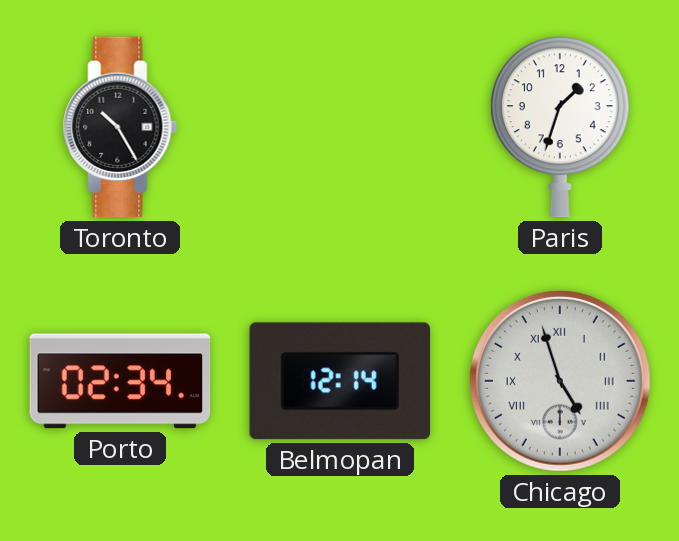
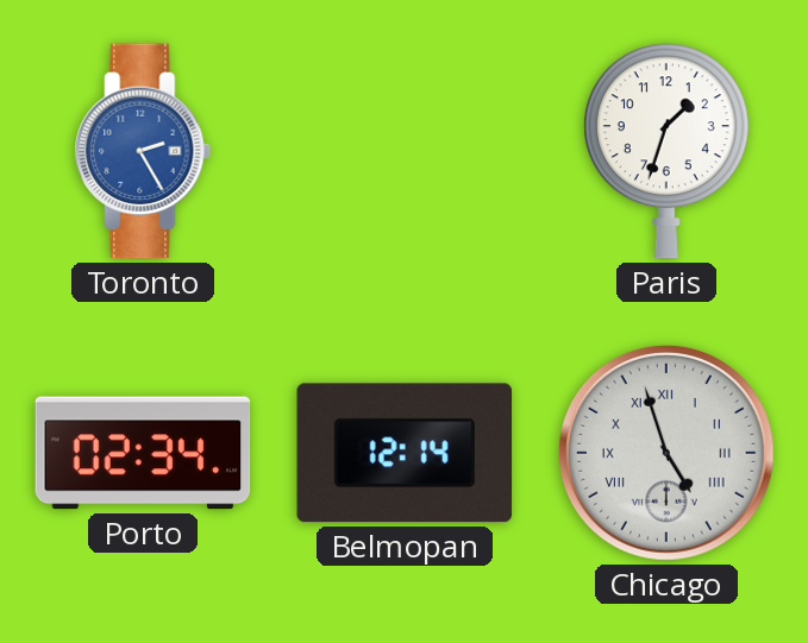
Toronto: 10:25 -> 2:25
Toronto dial: black -> blue
